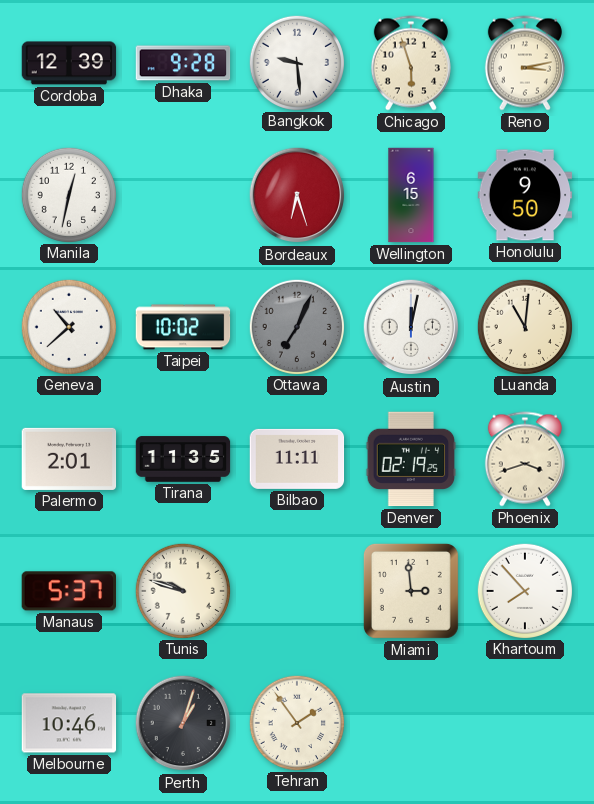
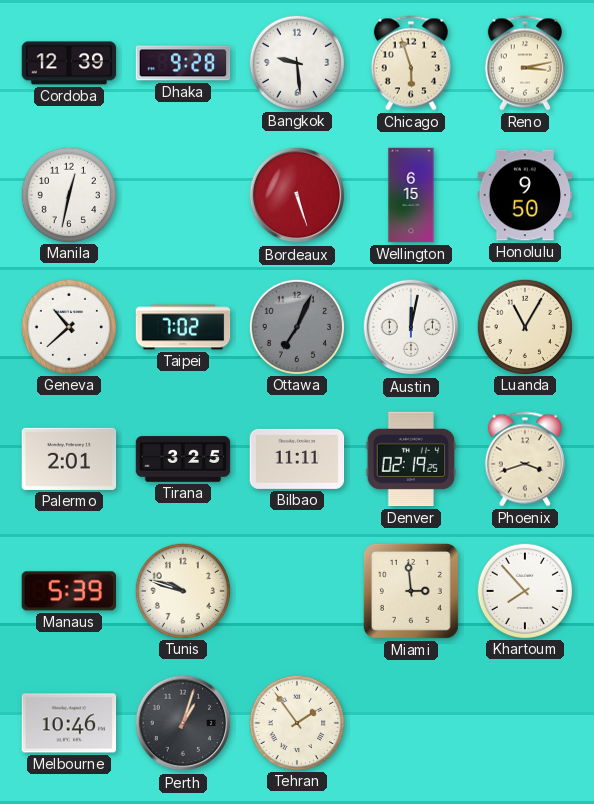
Bordeaux: 6:27 -> 5:27
Taipei: 10:02 -> 7:02
Luanda: 11:01 -> 11:05
Tirana: 11:35 -> 3:25
Manaus: 5:37 -> 5:39
